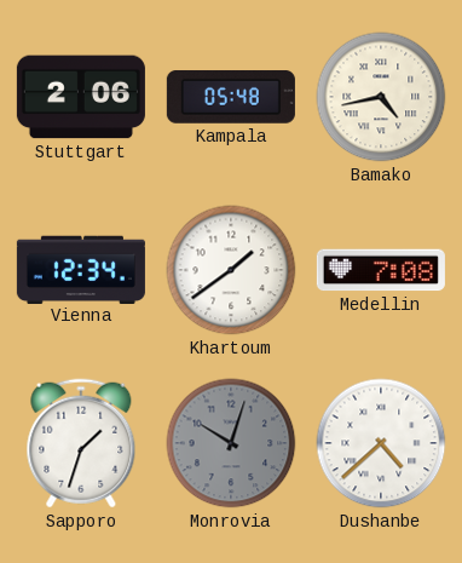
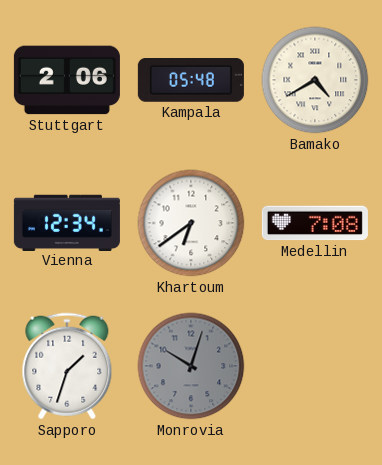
Bamako: 4:43 -> 4:40
Khartoum: 1:39 -> 6:39
Dushanbe: 4:38 -> none
